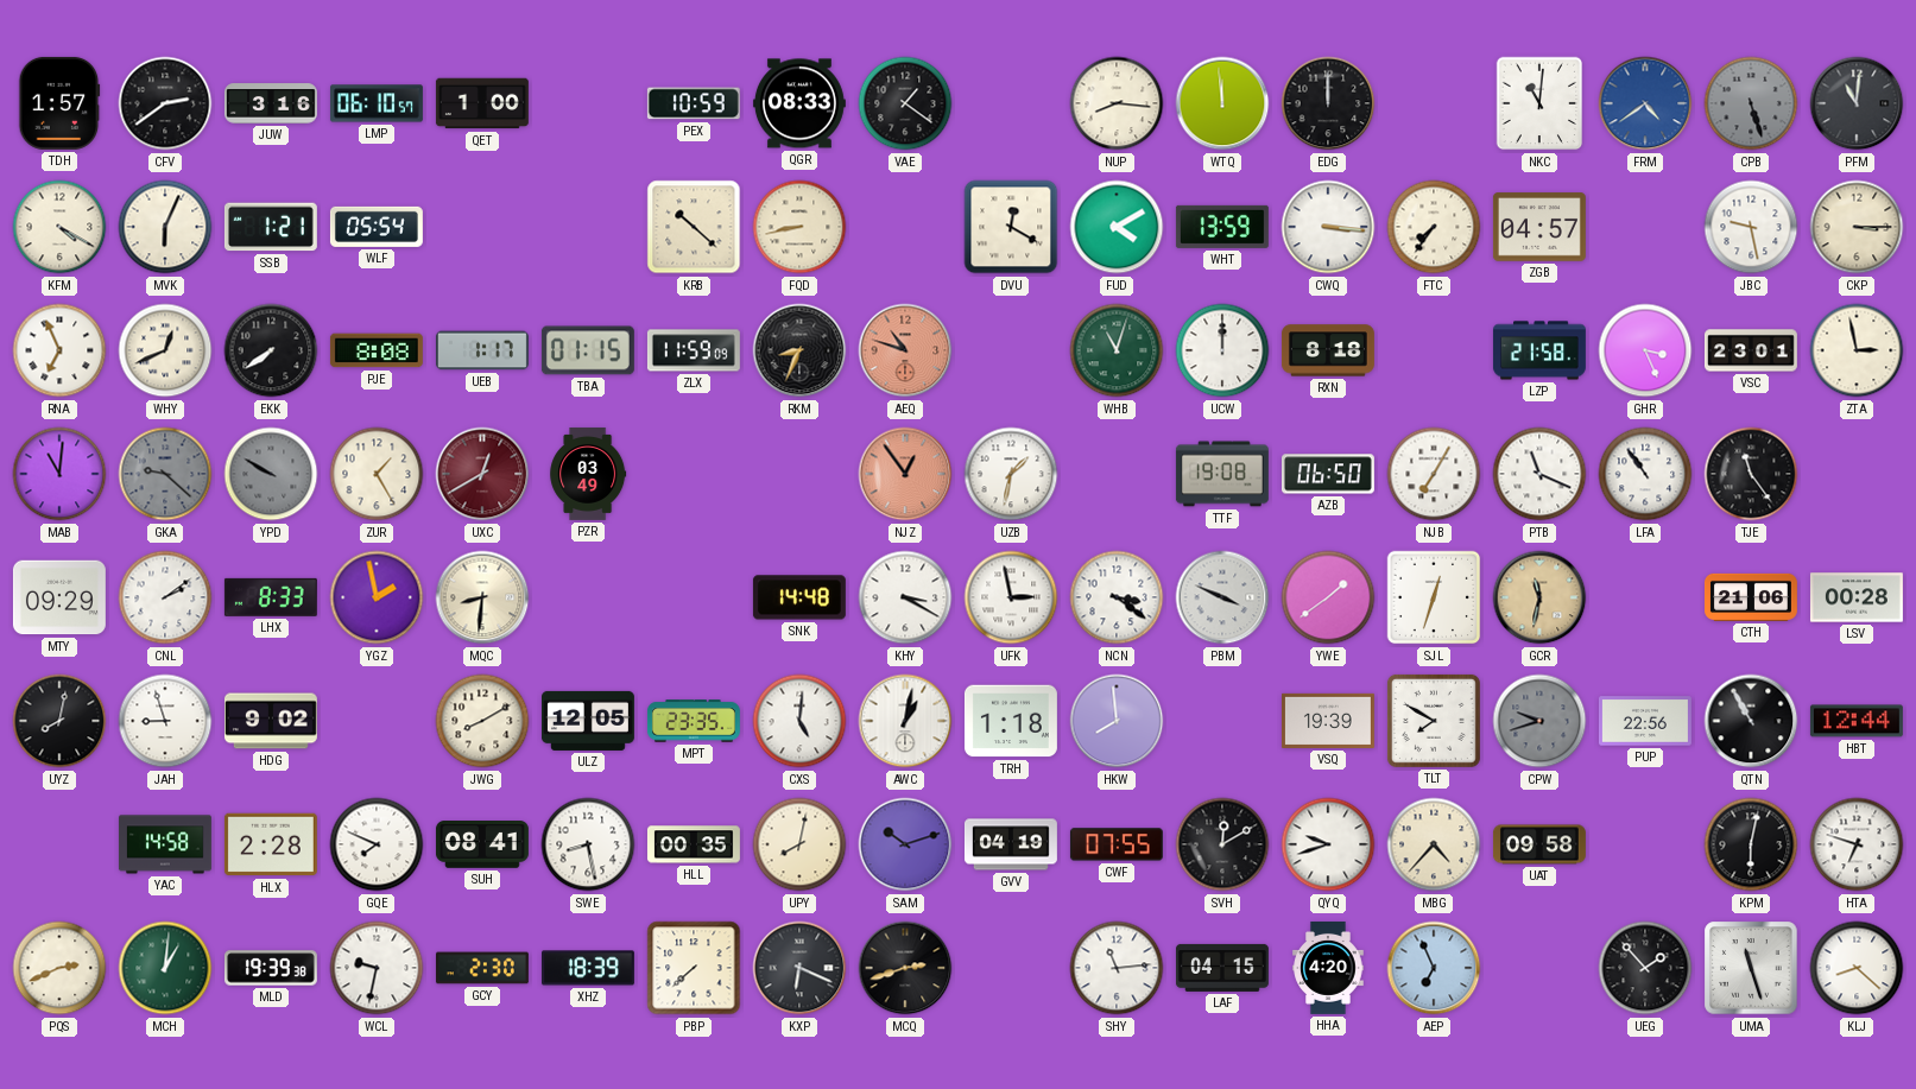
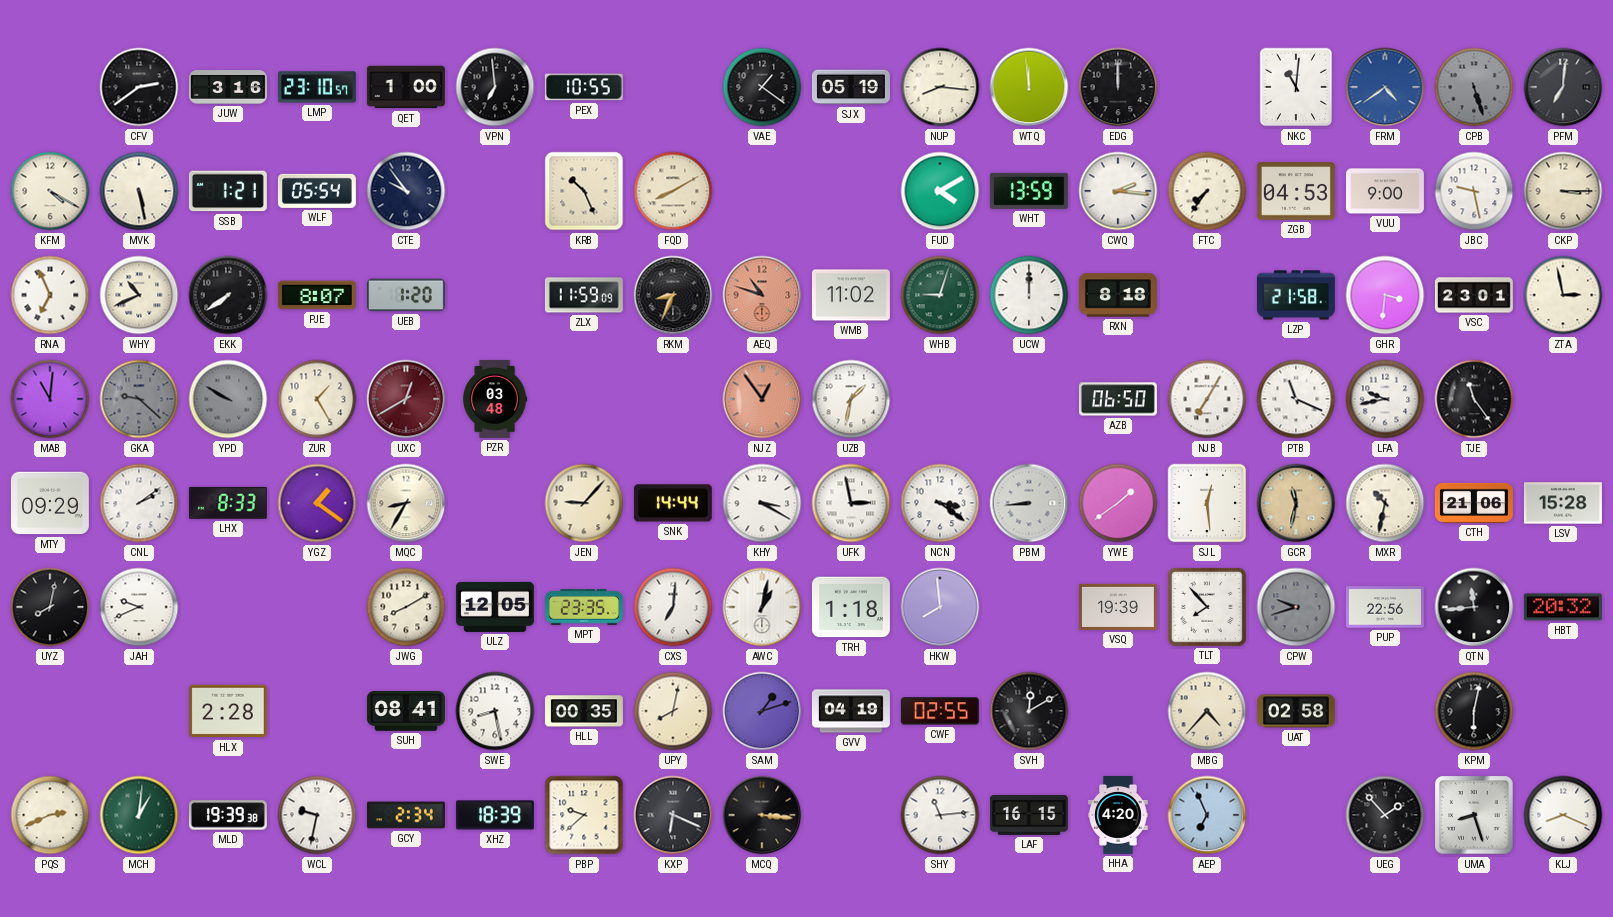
TDH: 1:57 -> none
LMP: 06:10 -> 23:10
VPN: none -> 6:59
PEX: 10:59 -> 10:55
QGR: 08:33 -> none
SJX: none -> 05:19
PFM: 11:01 -> 7:01
MVK: 6:04 -> 5:28
CTE: none -> 9:54
KRB: 10:22 -> 10:26
FQD: 8:43 -> 8:10
DVU: 12:20 -> none
CWQ: 3:16 -> 2:16
ZGB: 04:57 -> 04:53
VUU: none -> 9:00
WHY: 12:41 -> 10:41
PJE: 8:08 -> 8:07
UEB: 1:17 -> 1:20
TBA: 01:15 -> none
WMB: none -> 11:02
WHB: 11:03 -> 9:03
GHR: 3:26 -> 3:31
PZR: 03:49 -> 03:48
TTF: 19:08 -> none
LFA: 10:54 -> 9:43
YGZ: 1:58 -> 1:21
MQC: 8:31 -> 8:35
JEN: none -> 9:07
SNK: 14:48 -> 14:44
PBM: 3:49 -> 8:44
SJL: 12:33 -> 12:29
MXR: none -> 10:32
LSV: 00:28 -> 15:28
JAH: 8:57 -> 9:41
HDG: 9:02 -> none
CXS: 5:01 -> 7:01
TLT: 7:50 -> 7:53
QTN: 10:55 -> 11:44
HBT: 12:44 -> 20:32
YAC: 14:58 -> none
GQE: 7:49 -> none
SAM: 10:12 -> 1:12
CWF: 07:55 -> 02:55
QYQ: 9:42 -> none
UAT: 09:58 -> 02:58
HTA: 6:48 -> none
GCY: 2:30 -> 2:34
PBP: 7:38 -> 9:38
MCQ: 2:42 -> 3:16
LAF: 04:15 -> 16:15
UMA: 11:27 -> 8:27
KLJ: 8:22 -> 8:19
